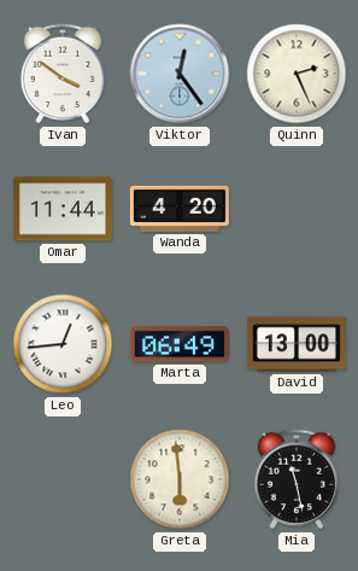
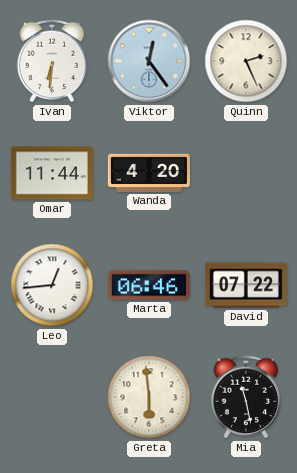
Ivan: 3:51 -> 6:31
Marta: 06:49 -> 06:46
David: 13:00 -> 07:22
